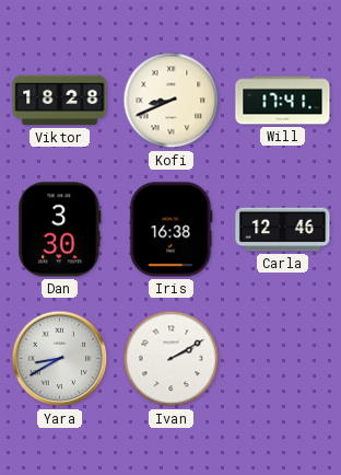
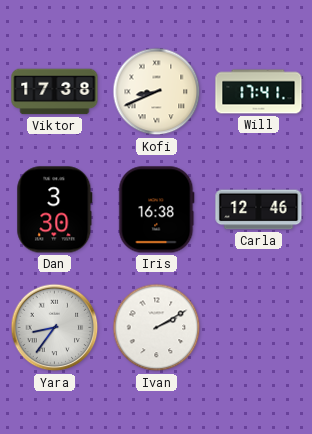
Viktor: 18:28 -> 17:38
Yara: 8:40 -> 8:36
